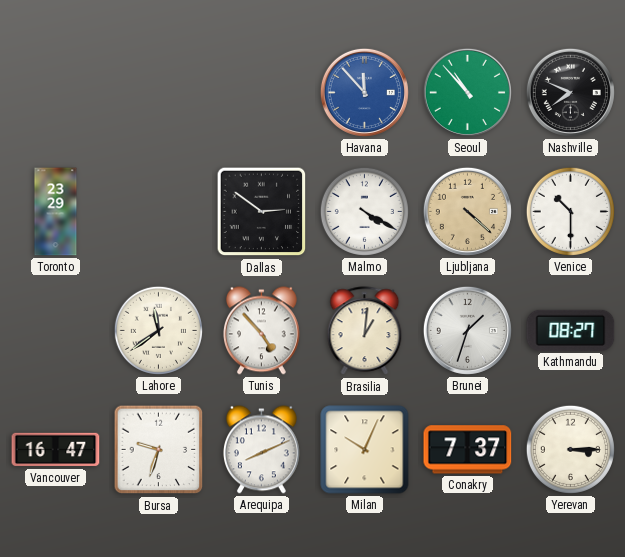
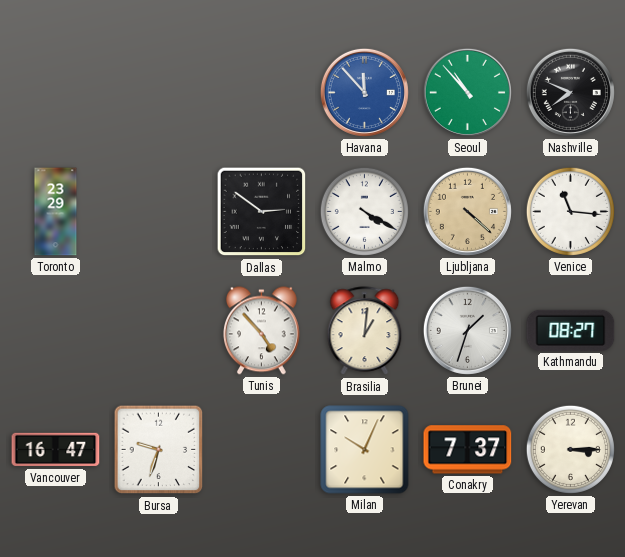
Venice: 10:30 -> 11:16
Lahore: 11:39 -> none
Arequipa: 8:11 -> none
